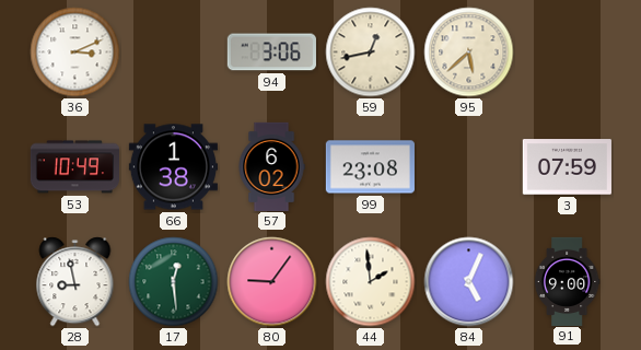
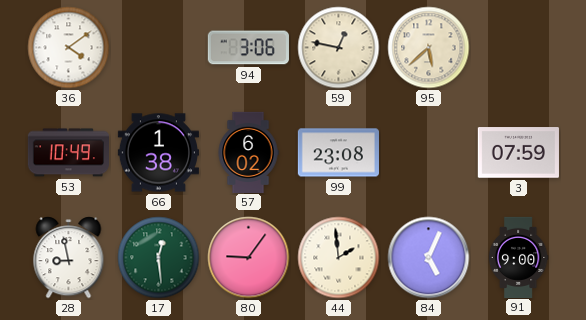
36: 3:11 -> 4:09
59: 12:43 -> 12:47
